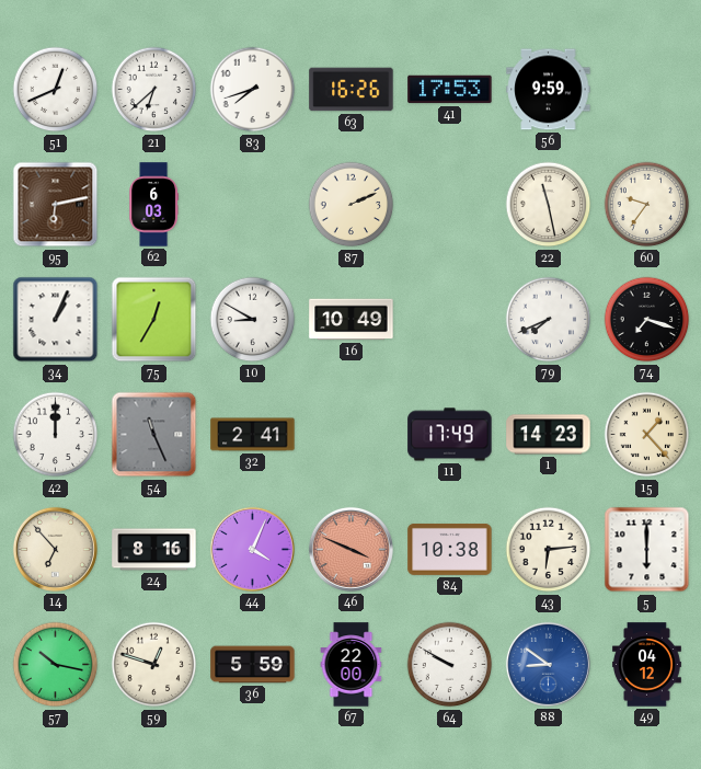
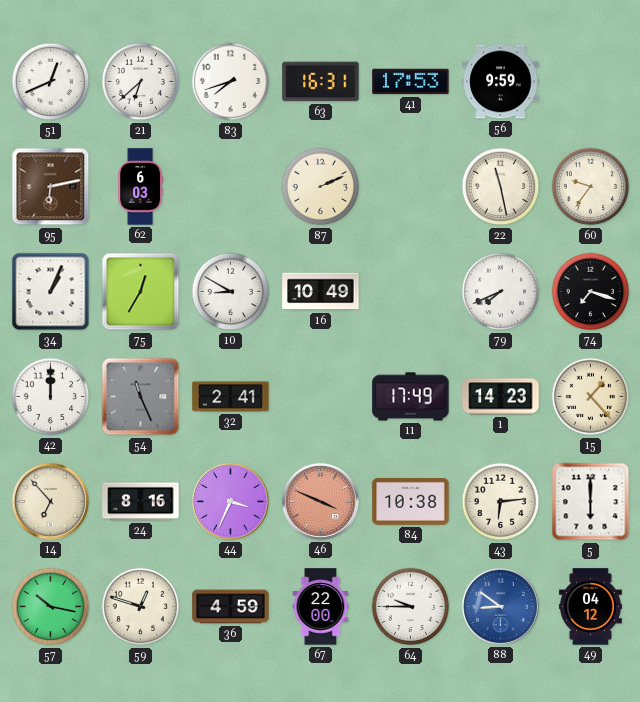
63: 16:26 -> 16:31
44: 4:04 -> 3:34
36: 5:59 -> 4:59
64: 9:50 -> 9:45
